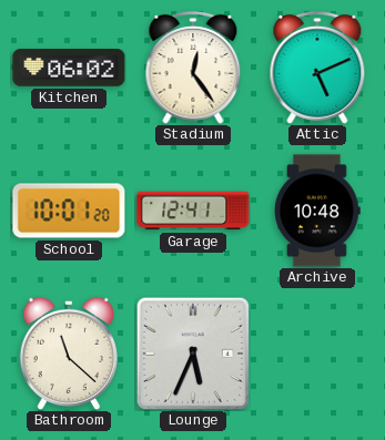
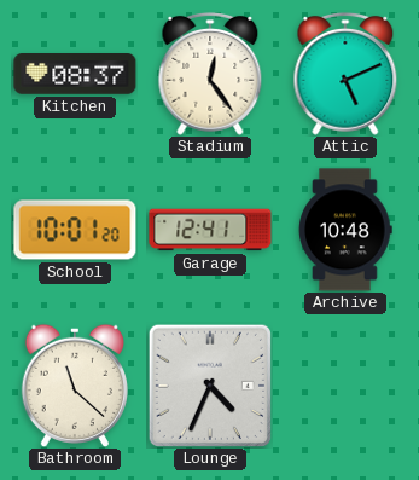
Kitchen: 06:02 -> 08:37
Lounge: 5:34 -> 4:34
